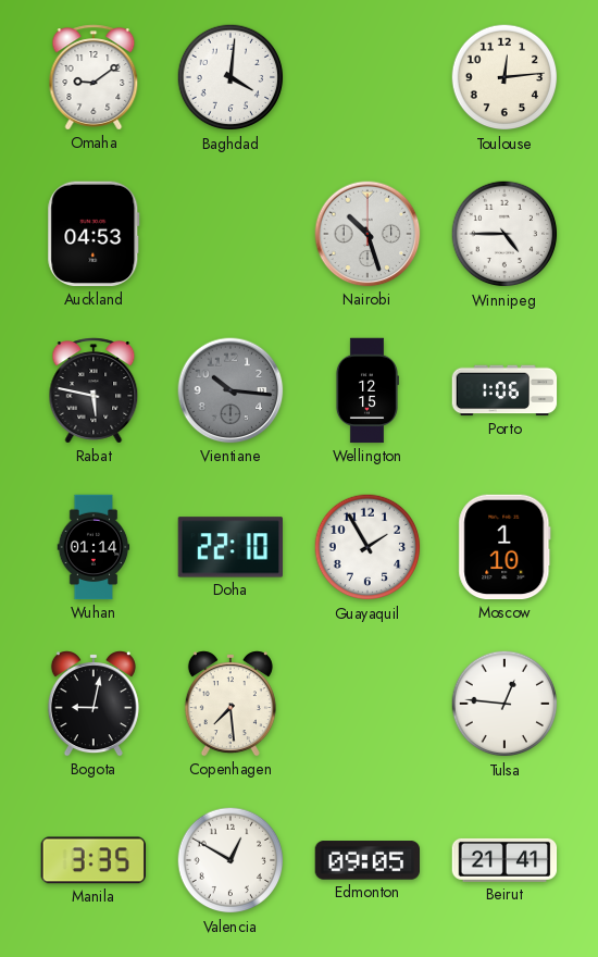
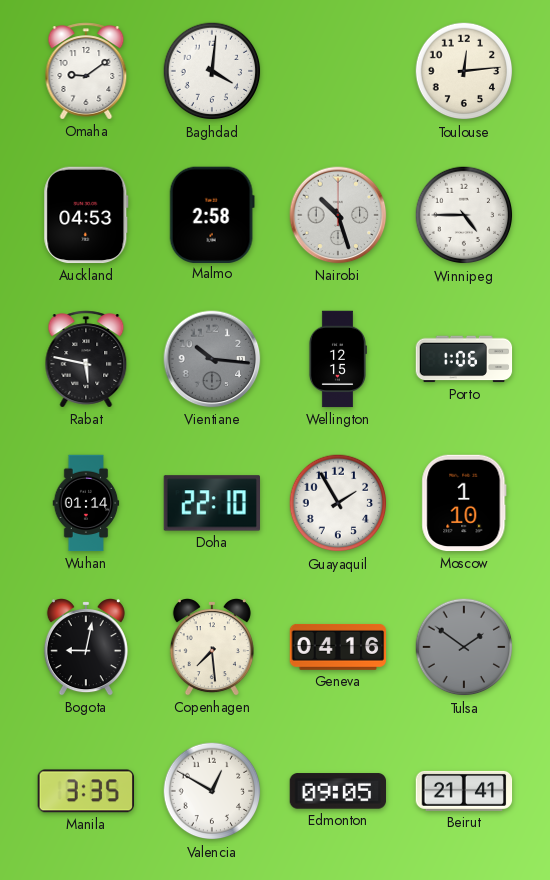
Malmo: none -> 2:58
Geneva: none -> 04:16
Tulsa: 12:46 -> 1:51
Tulsa dial: white -> grey
